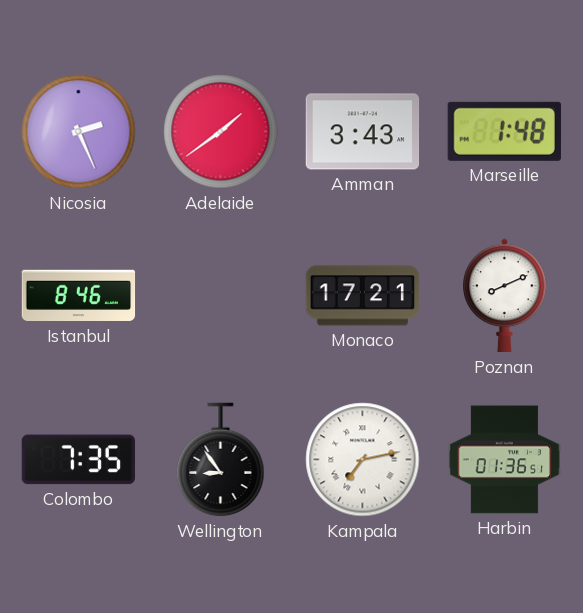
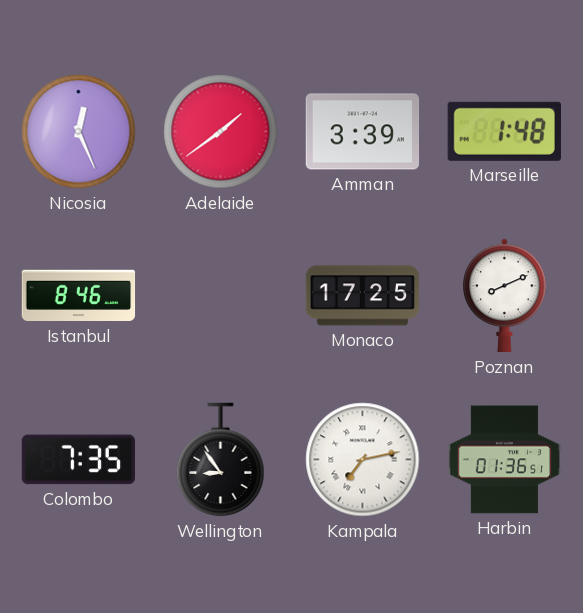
Nicosia: 2:26 -> 12:26
Amman: 3:43 -> 3:39
Monaco: 17:21 -> 17:25
